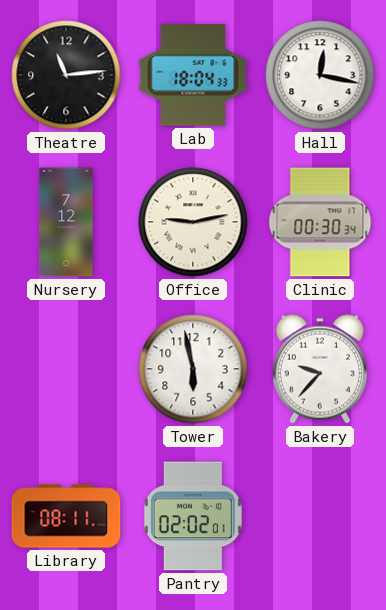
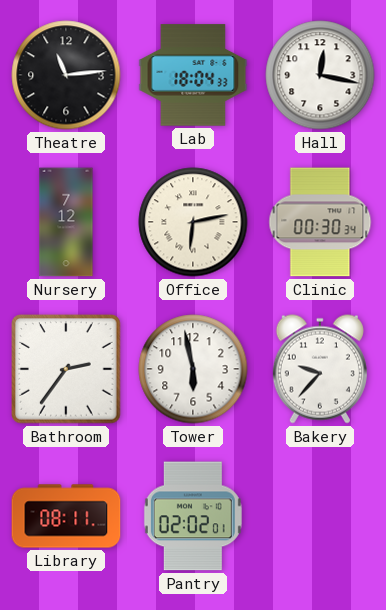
Office: 9:13 -> 6:13
Bathroom: none -> 2:36
